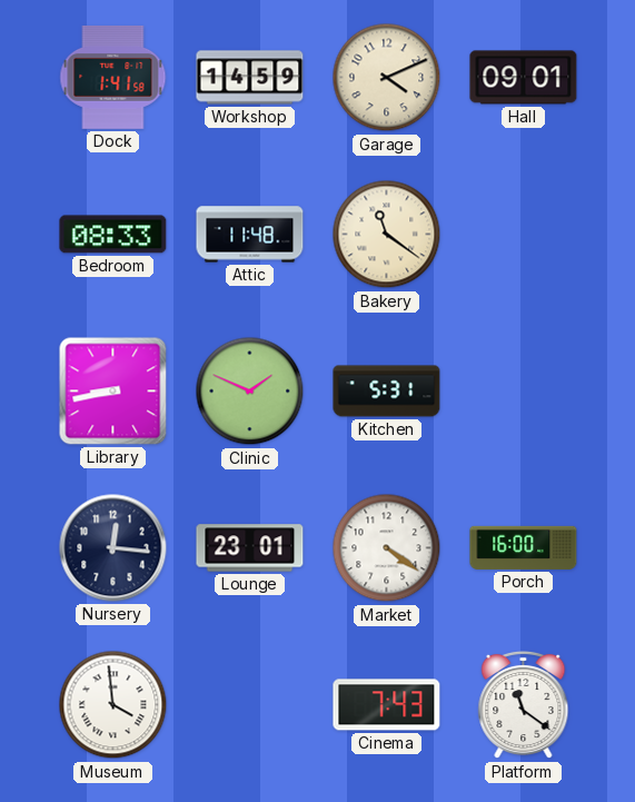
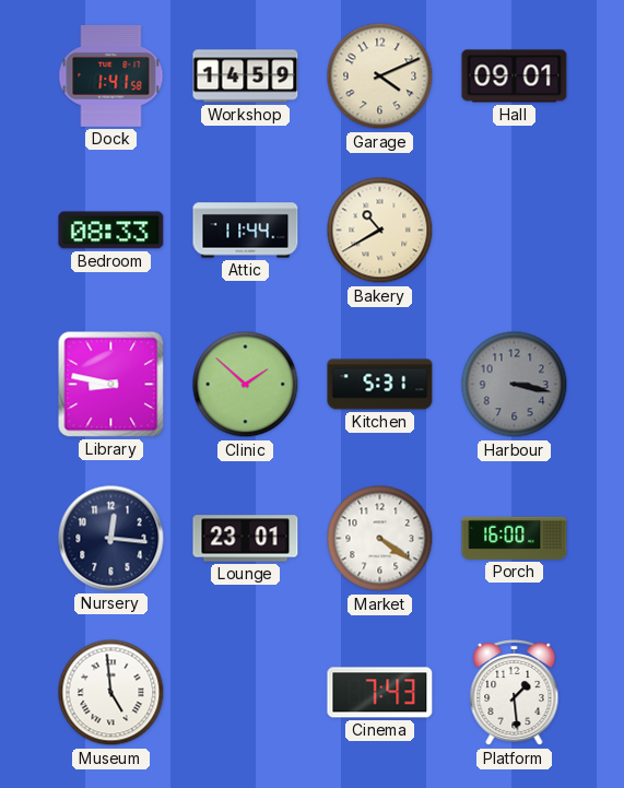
Attic: 11:48 -> 11:44
Bakery: 11:21 -> 10:40
Library: 8:43 -> 8:47
Clinic: 1:49 -> 1:52
Harbour: none -> 3:17
Museum: 3:59 -> 4:59
Platform: 11:21 -> 1:29
